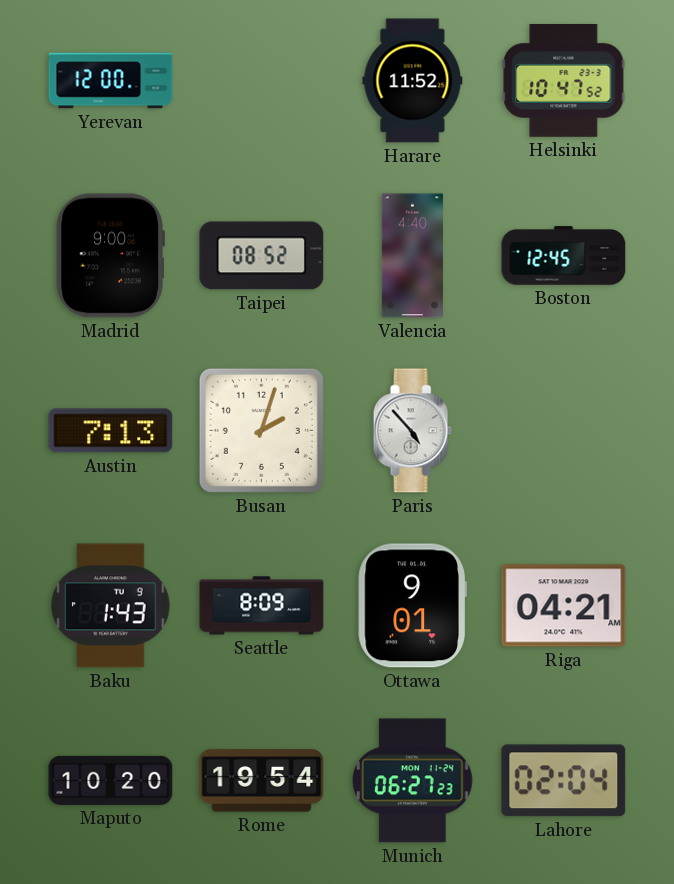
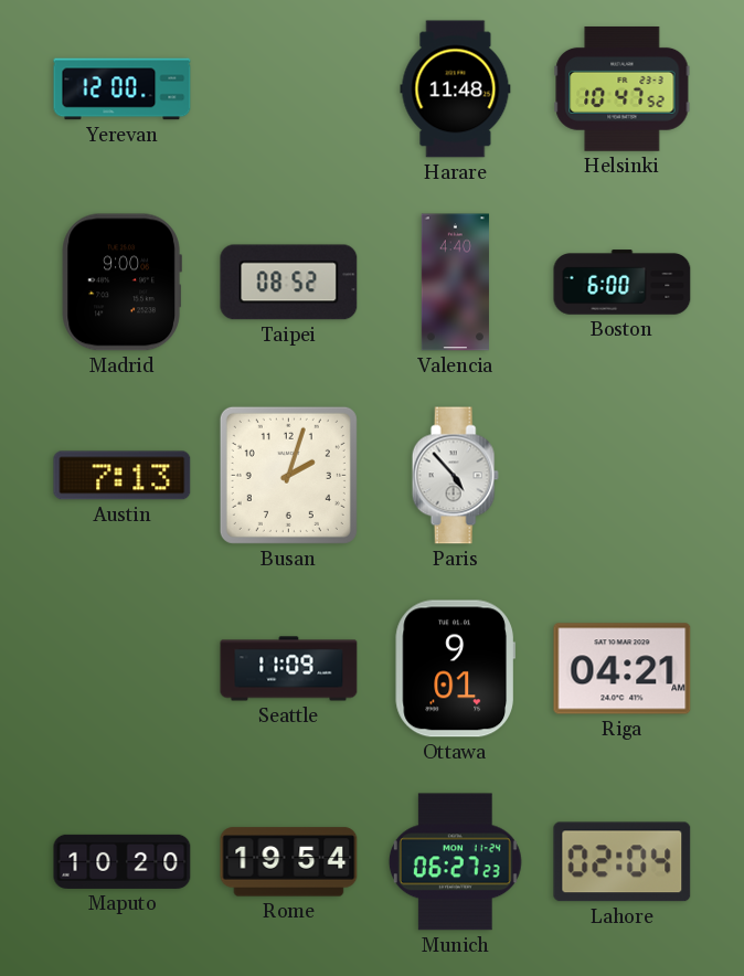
Harare: 11:52 -> 11:48
Boston: 12:45 -> 6:00
Baku: 1:43 -> none
Seattle: 8:09 -> 11:09
